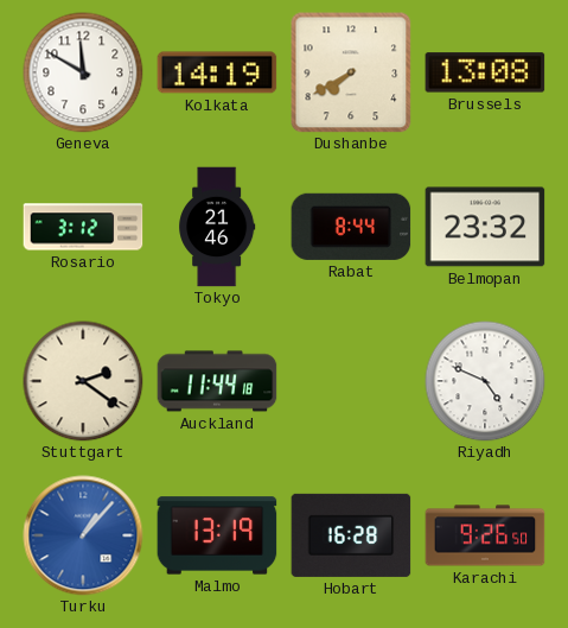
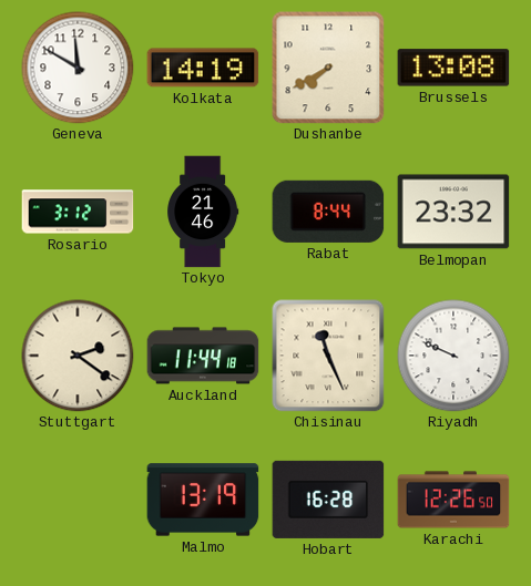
Chisinau: none -> 11:26
Riyadh: 4:49 -> 9:49
Turku: 1:07 -> none
Karachi: 9:26 -> 12:26
